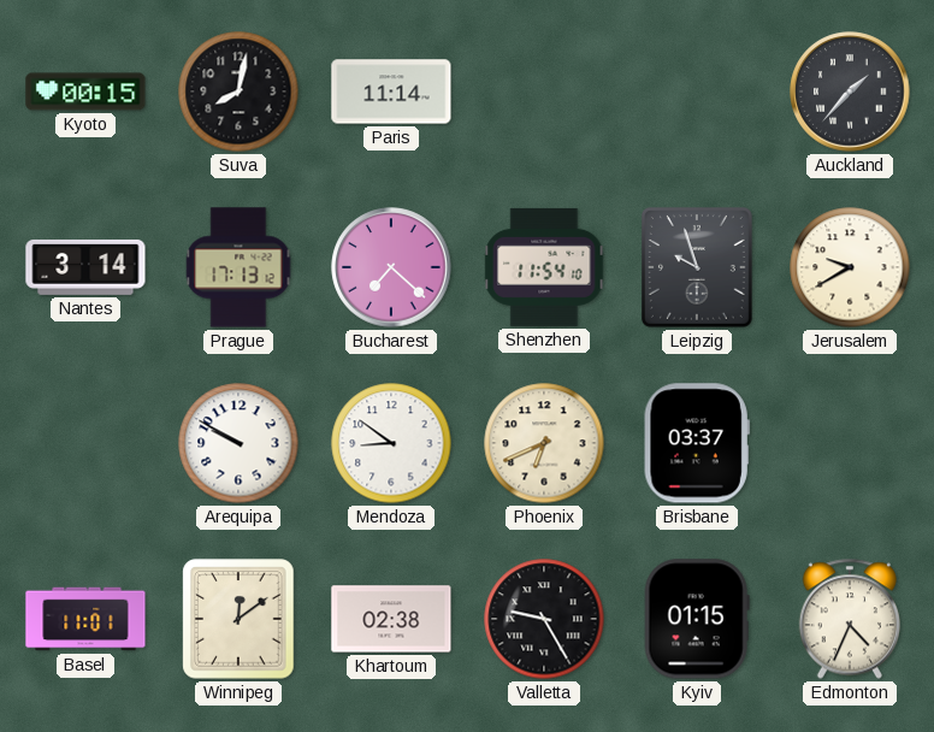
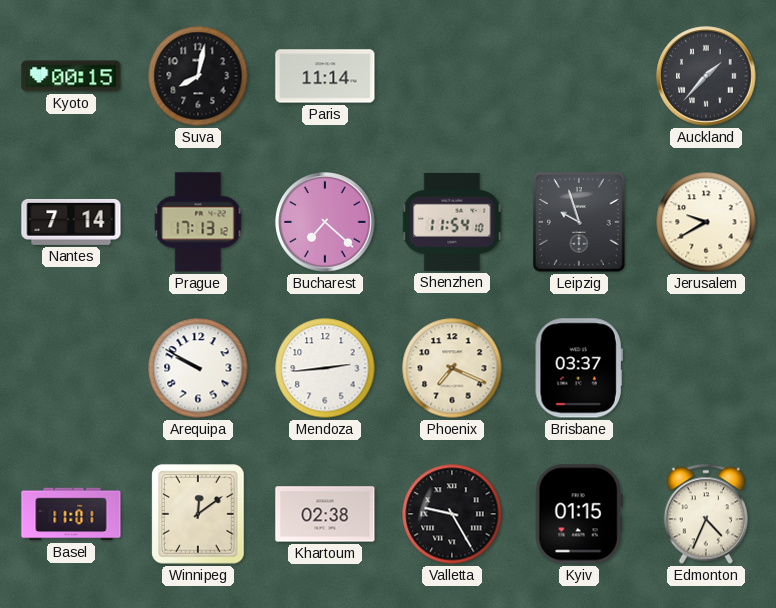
Nantes: 3:14 -> 7:14
Mendoza: 8:51 -> 2:44
Phoenix: 6:41 -> 7:19
